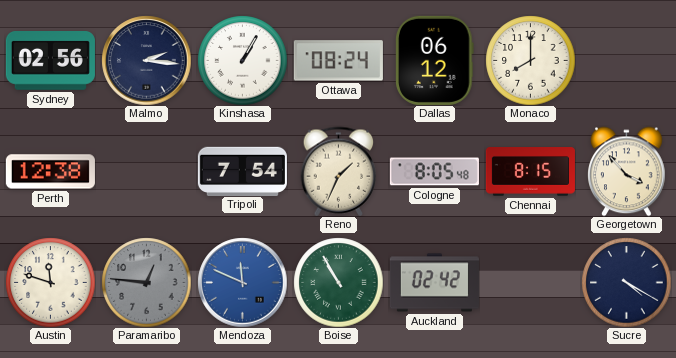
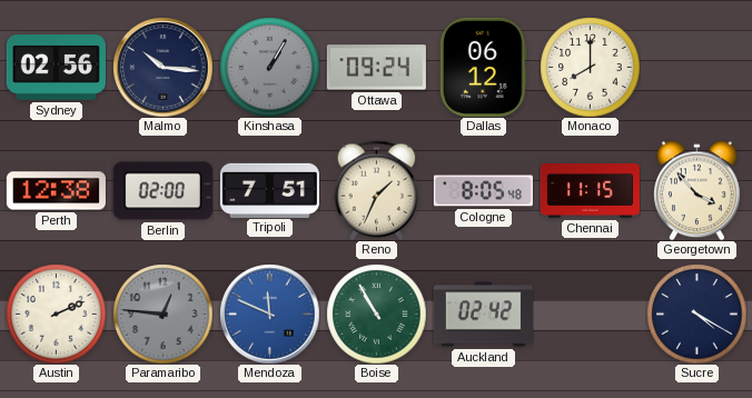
Malmo: 2:16 -> 10:16
Kinshasa dial: white -> grey
Ottawa: 08:24 -> 09:24
Berlin: none -> 02:00
Tripoli: 7:54 -> 7:51
Chennai: 8:15 -> 11:15
Austin: 11:48 -> 2:11
